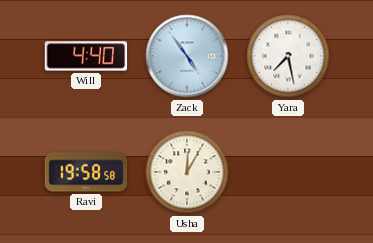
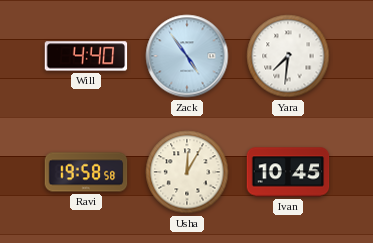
Yara: 7:28 -> 7:31
Ivan: none -> 10:45
